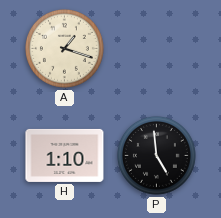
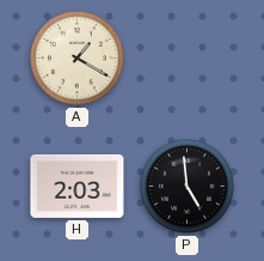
A: 1:18 -> 1:20
H: 1:10 -> 2:03
